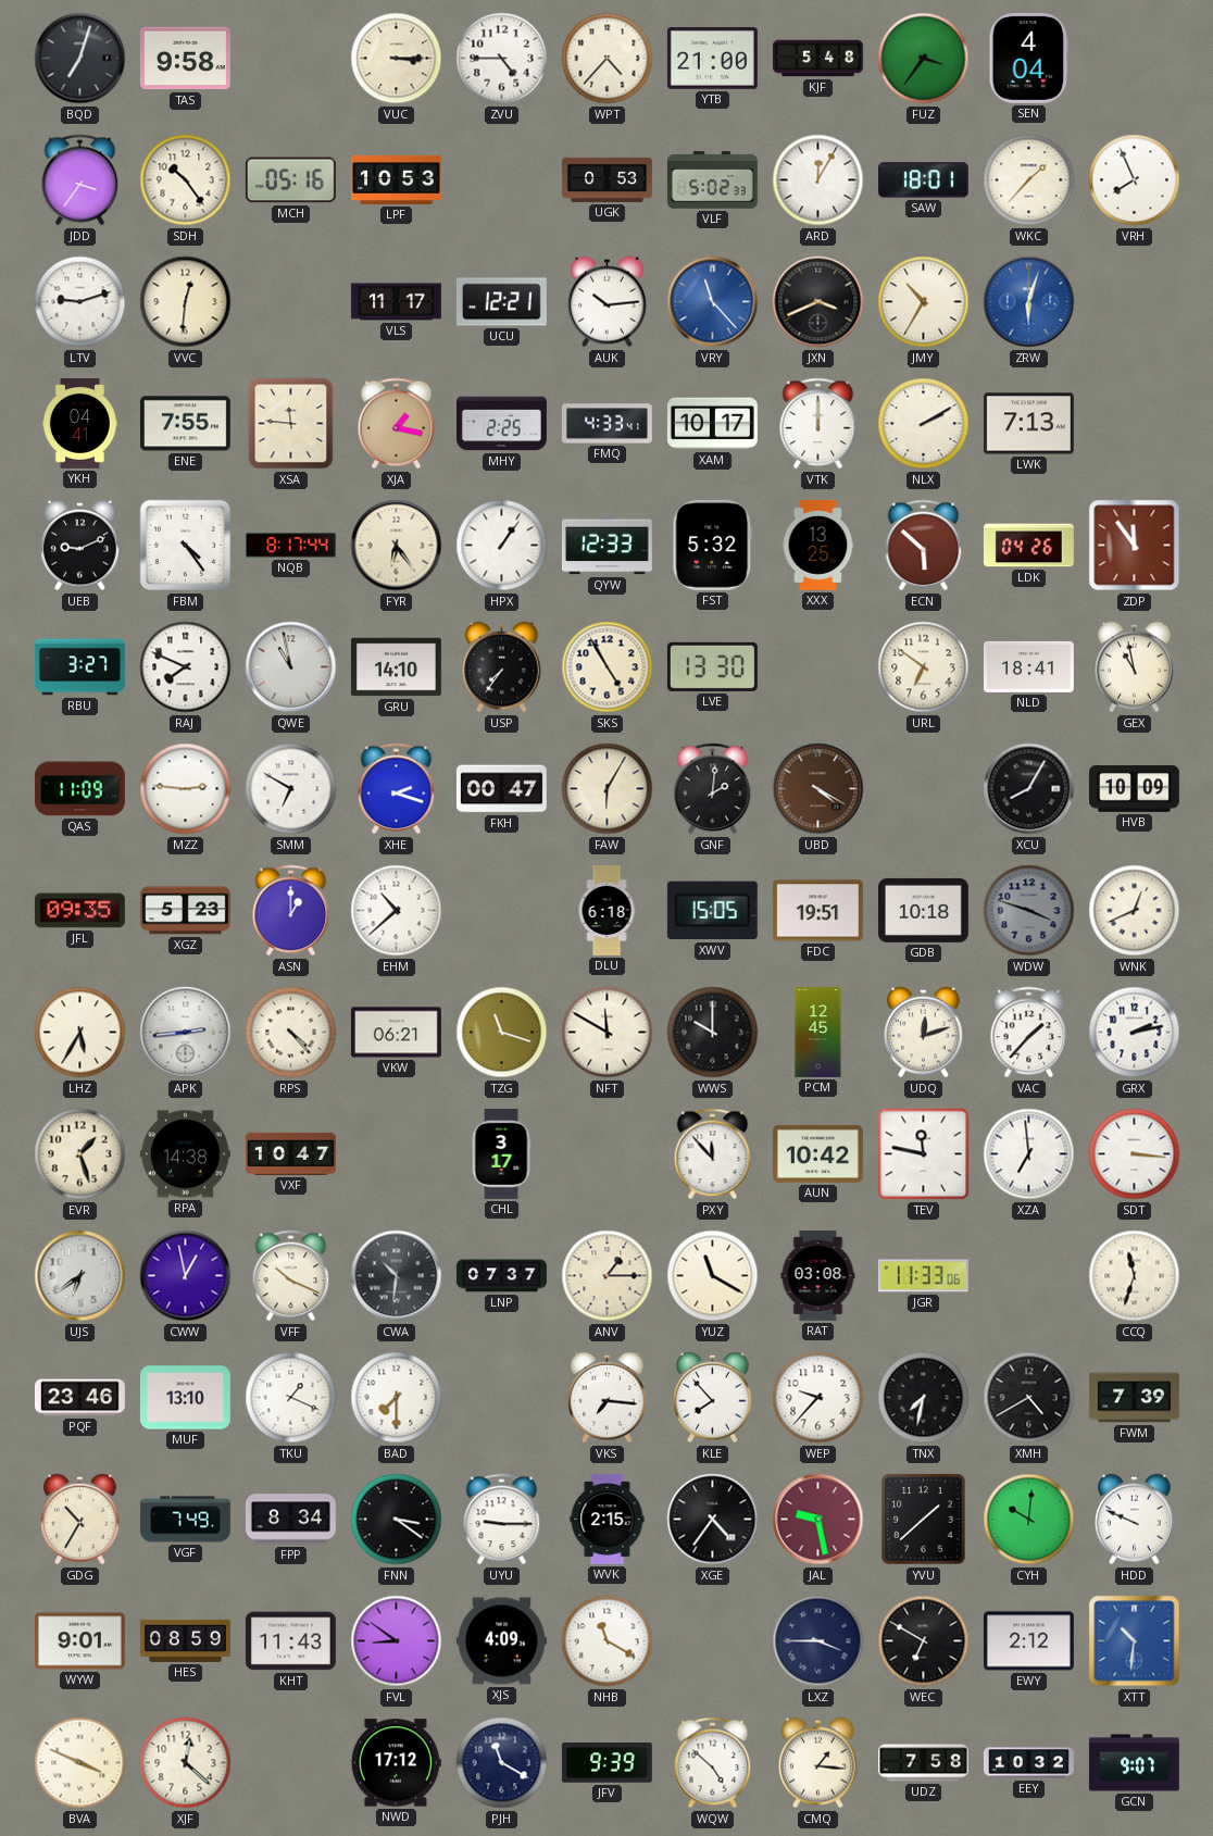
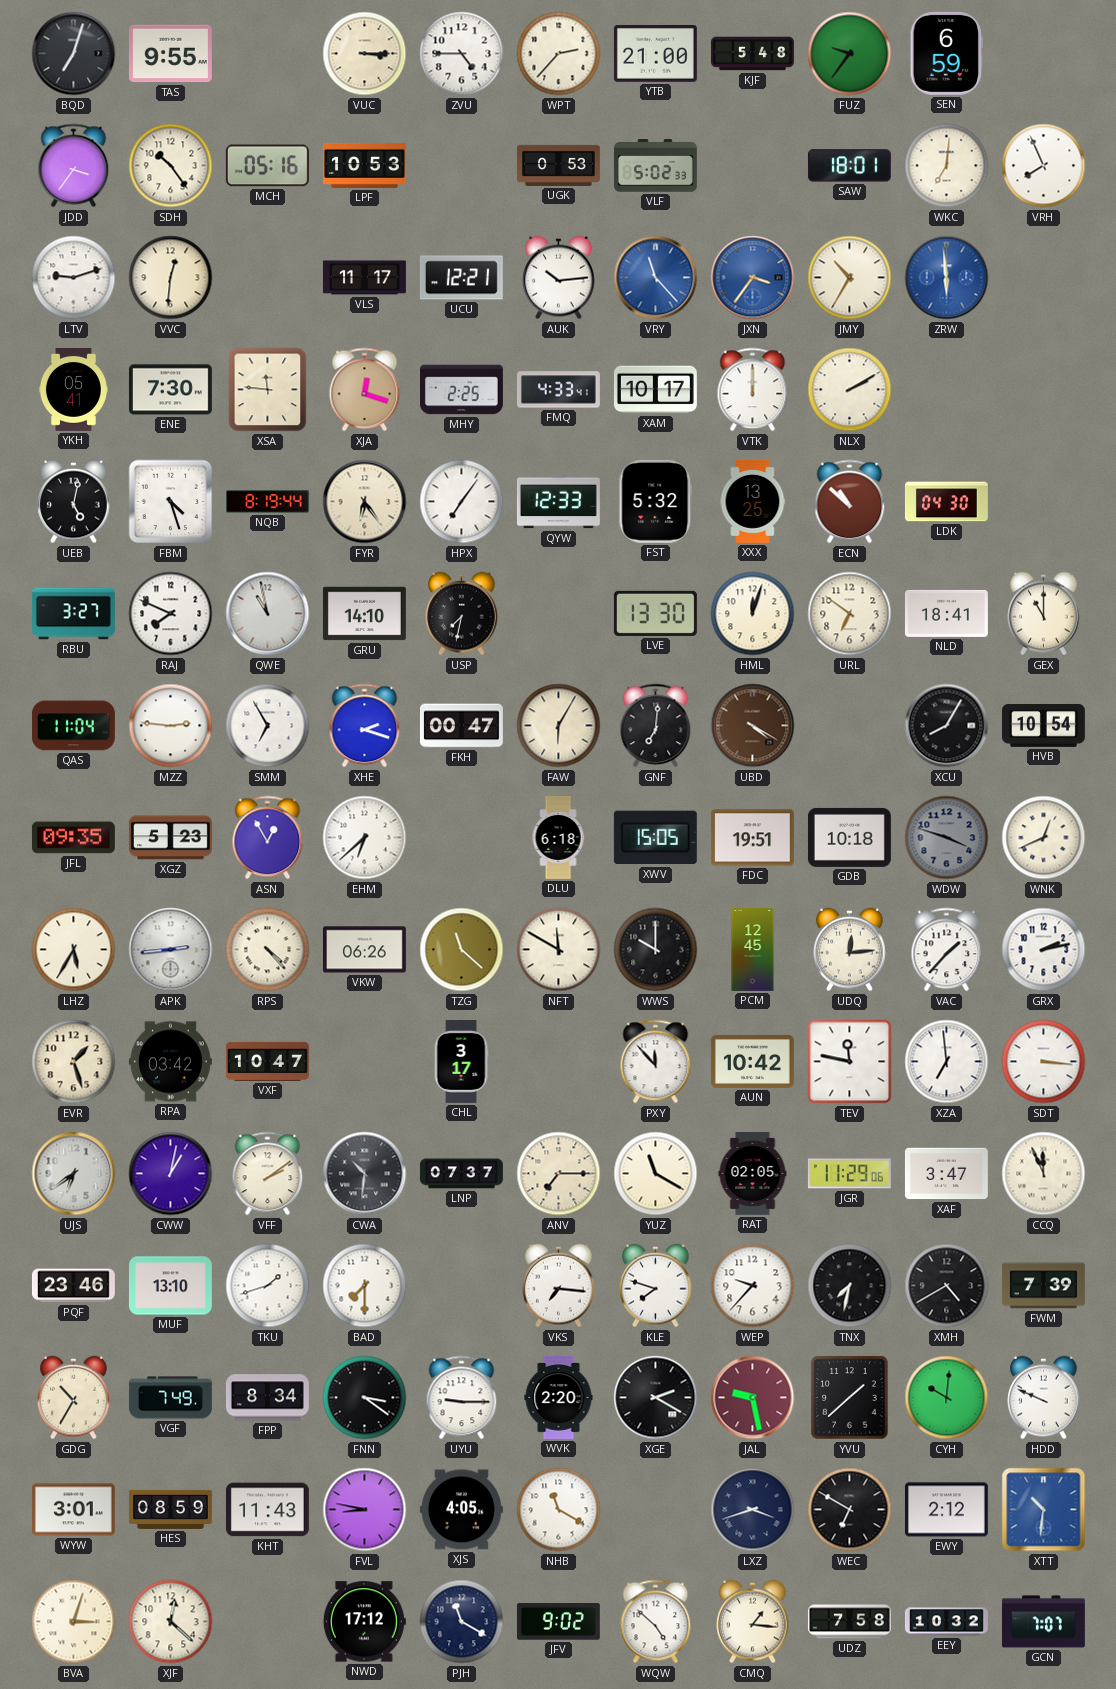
TAS: 9:58 -> 9:55
WPT: 4:37 -> 2:37
FUZ: 3:36 -> 9:36
SEN: 4:04 -> 6:59
ARD: 12:05 -> none
WKC: 1:37 -> 7:01
JXN: 3:41 -> 3:36
JXN dial: black -> blue
ZRW: 6:03 -> 5:59
YKH: 04:41 -> 05:41
ENE: 7:55 -> 7:30
XJA: 1:17 -> 12:18
LWK: 7:13 -> none
UEB: 9:11 -> 5:02
FBM: 4:24 -> 4:27
NQB: 8:17 -> 8:19
HPX: 1:06 -> 7:06
ECN: 5:52 -> 10:52
LDK: 04:26 -> 04:30
ZDP: 11:54 -> none
USP: 7:36 -> 7:32
SKS: 4:55 -> none
HML: none -> 12:03
GEX: 10:58 -> 11:00
QAS: 11:09 -> 11:04
SMM: 6:50 -> 6:55
GNF: 2:01 -> 7:01
HVB: 10:09 -> 10:54
ASN: 1:00 -> 12:55
EHM: 10:38 -> 6:38
VKW: 06:21 -> 06:26
TZG: 11:18 -> 11:22
UDQ: 12:12 -> 12:14
RPA: 14:38 -> 03:42
CWW: 12:58 -> 1:02
VFF: 10:19 -> 2:09
ANV: 1:15 -> 7:15
RAT: 03:08 -> 02:05
JGR: 11:33 -> 11:29
XAF: none -> 3:47
CCQ: 11:33 -> 11:56
TKU: 1:19 -> 1:42
KLE: 7:53 -> 7:48
WVK: 2:15 -> 2:20
XGE: 4:36 -> 2:20
WYW: 9:01 -> 3:01
FVL: 8:51 -> 8:47
XJS: 4:09 -> 4:05
LXZ: 3:45 -> 3:42
BVA: 3:49 -> 3:03
JFV: 9:39 -> 9:02
GCN: 9:07 -> 7:07
